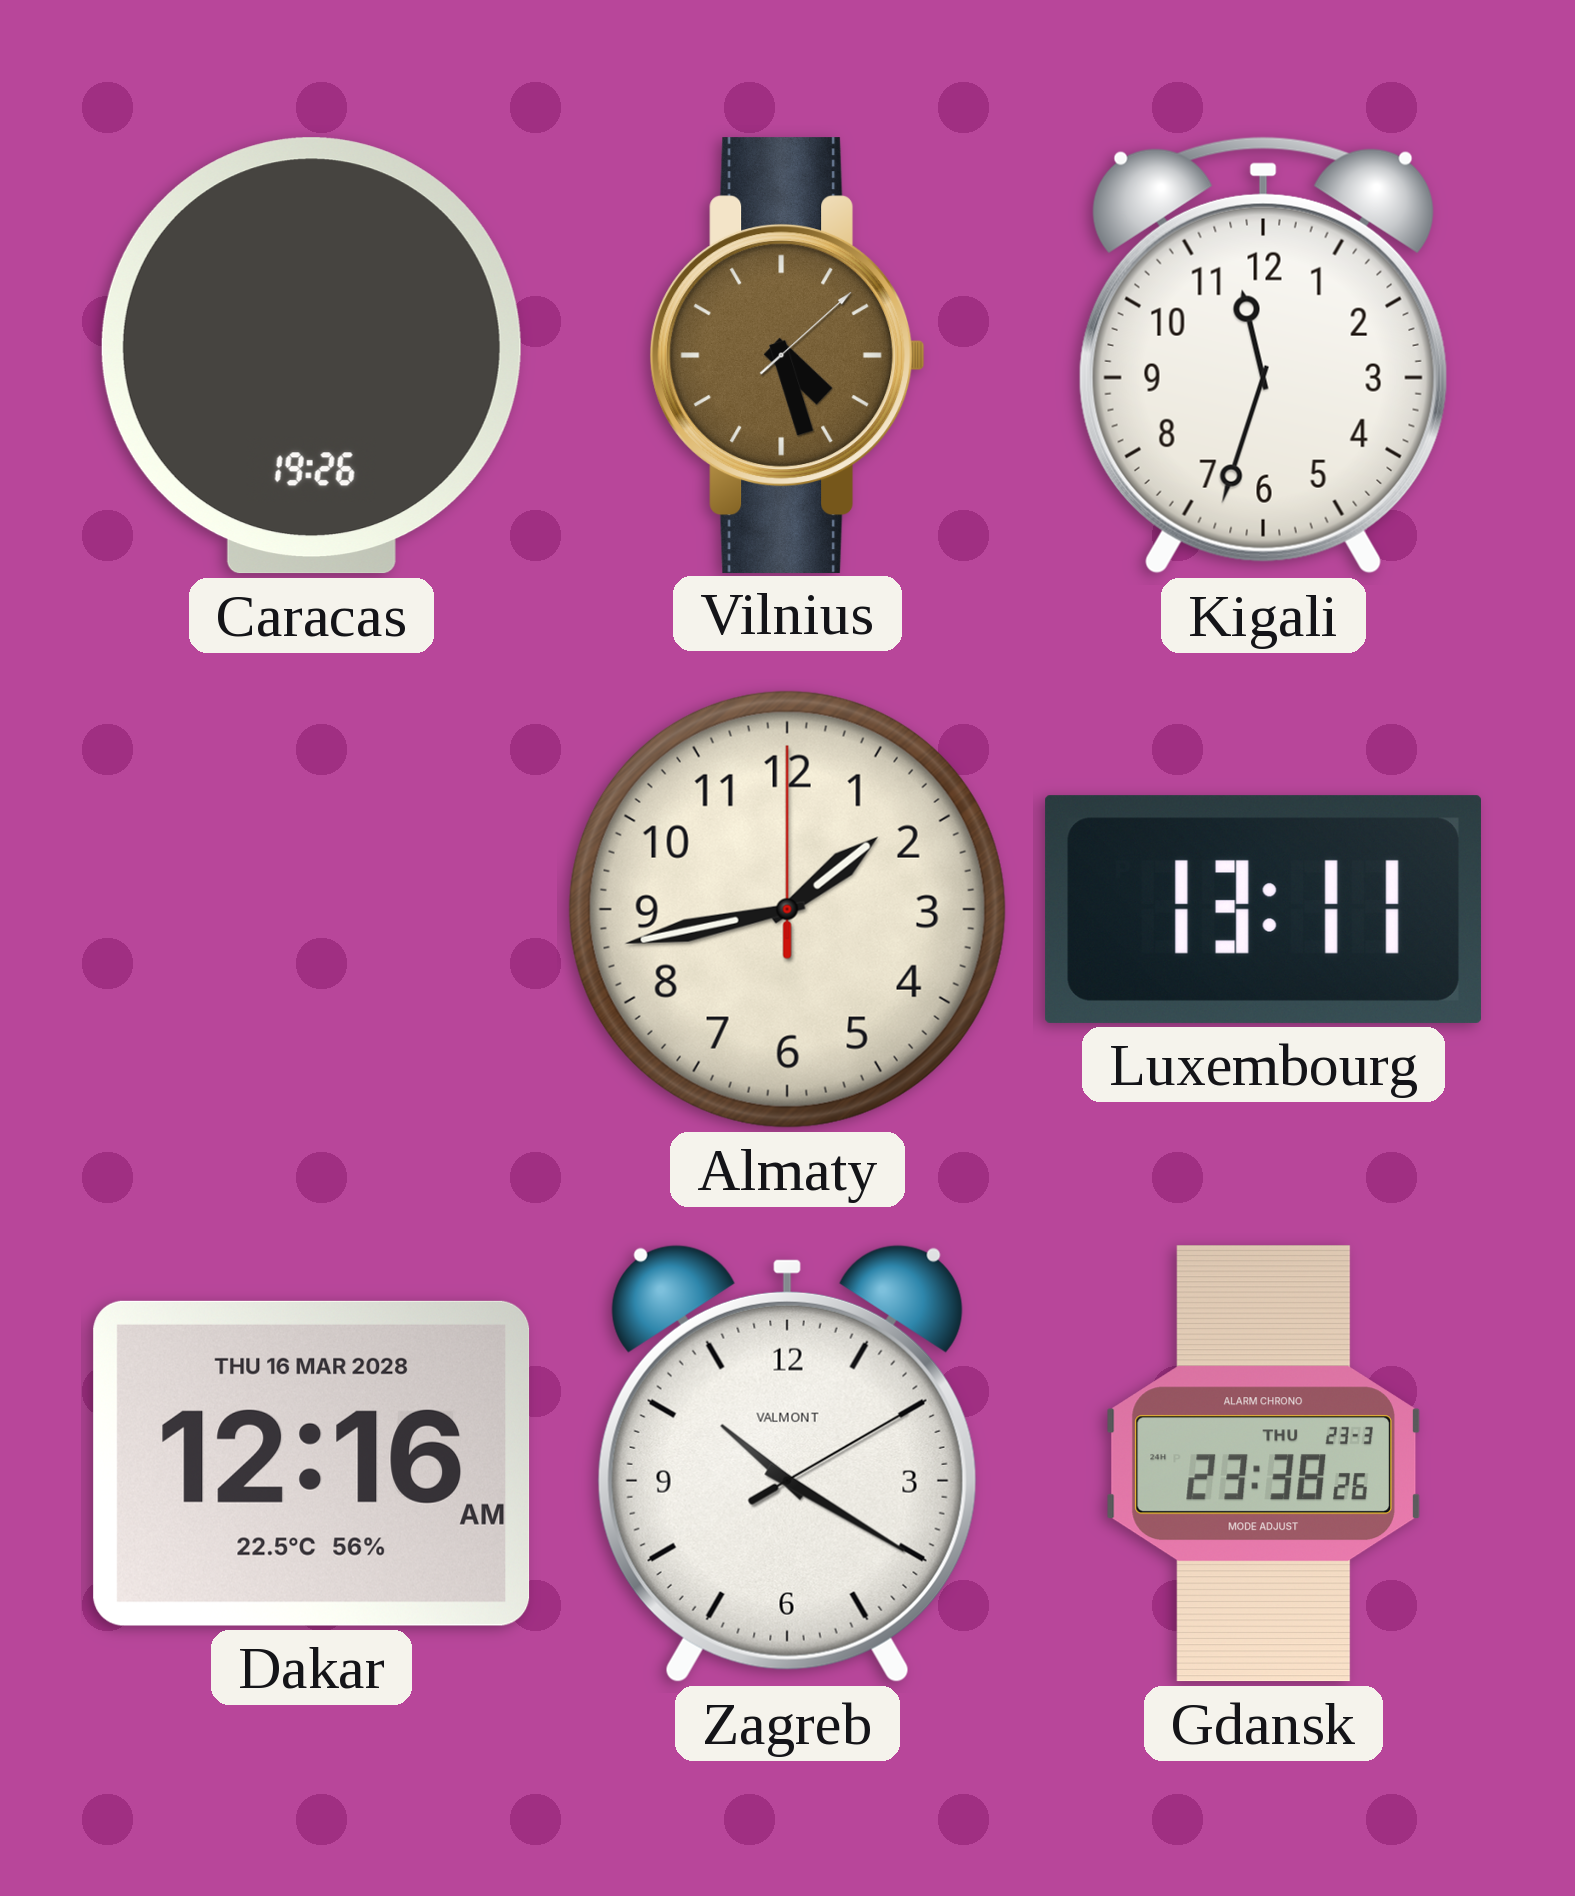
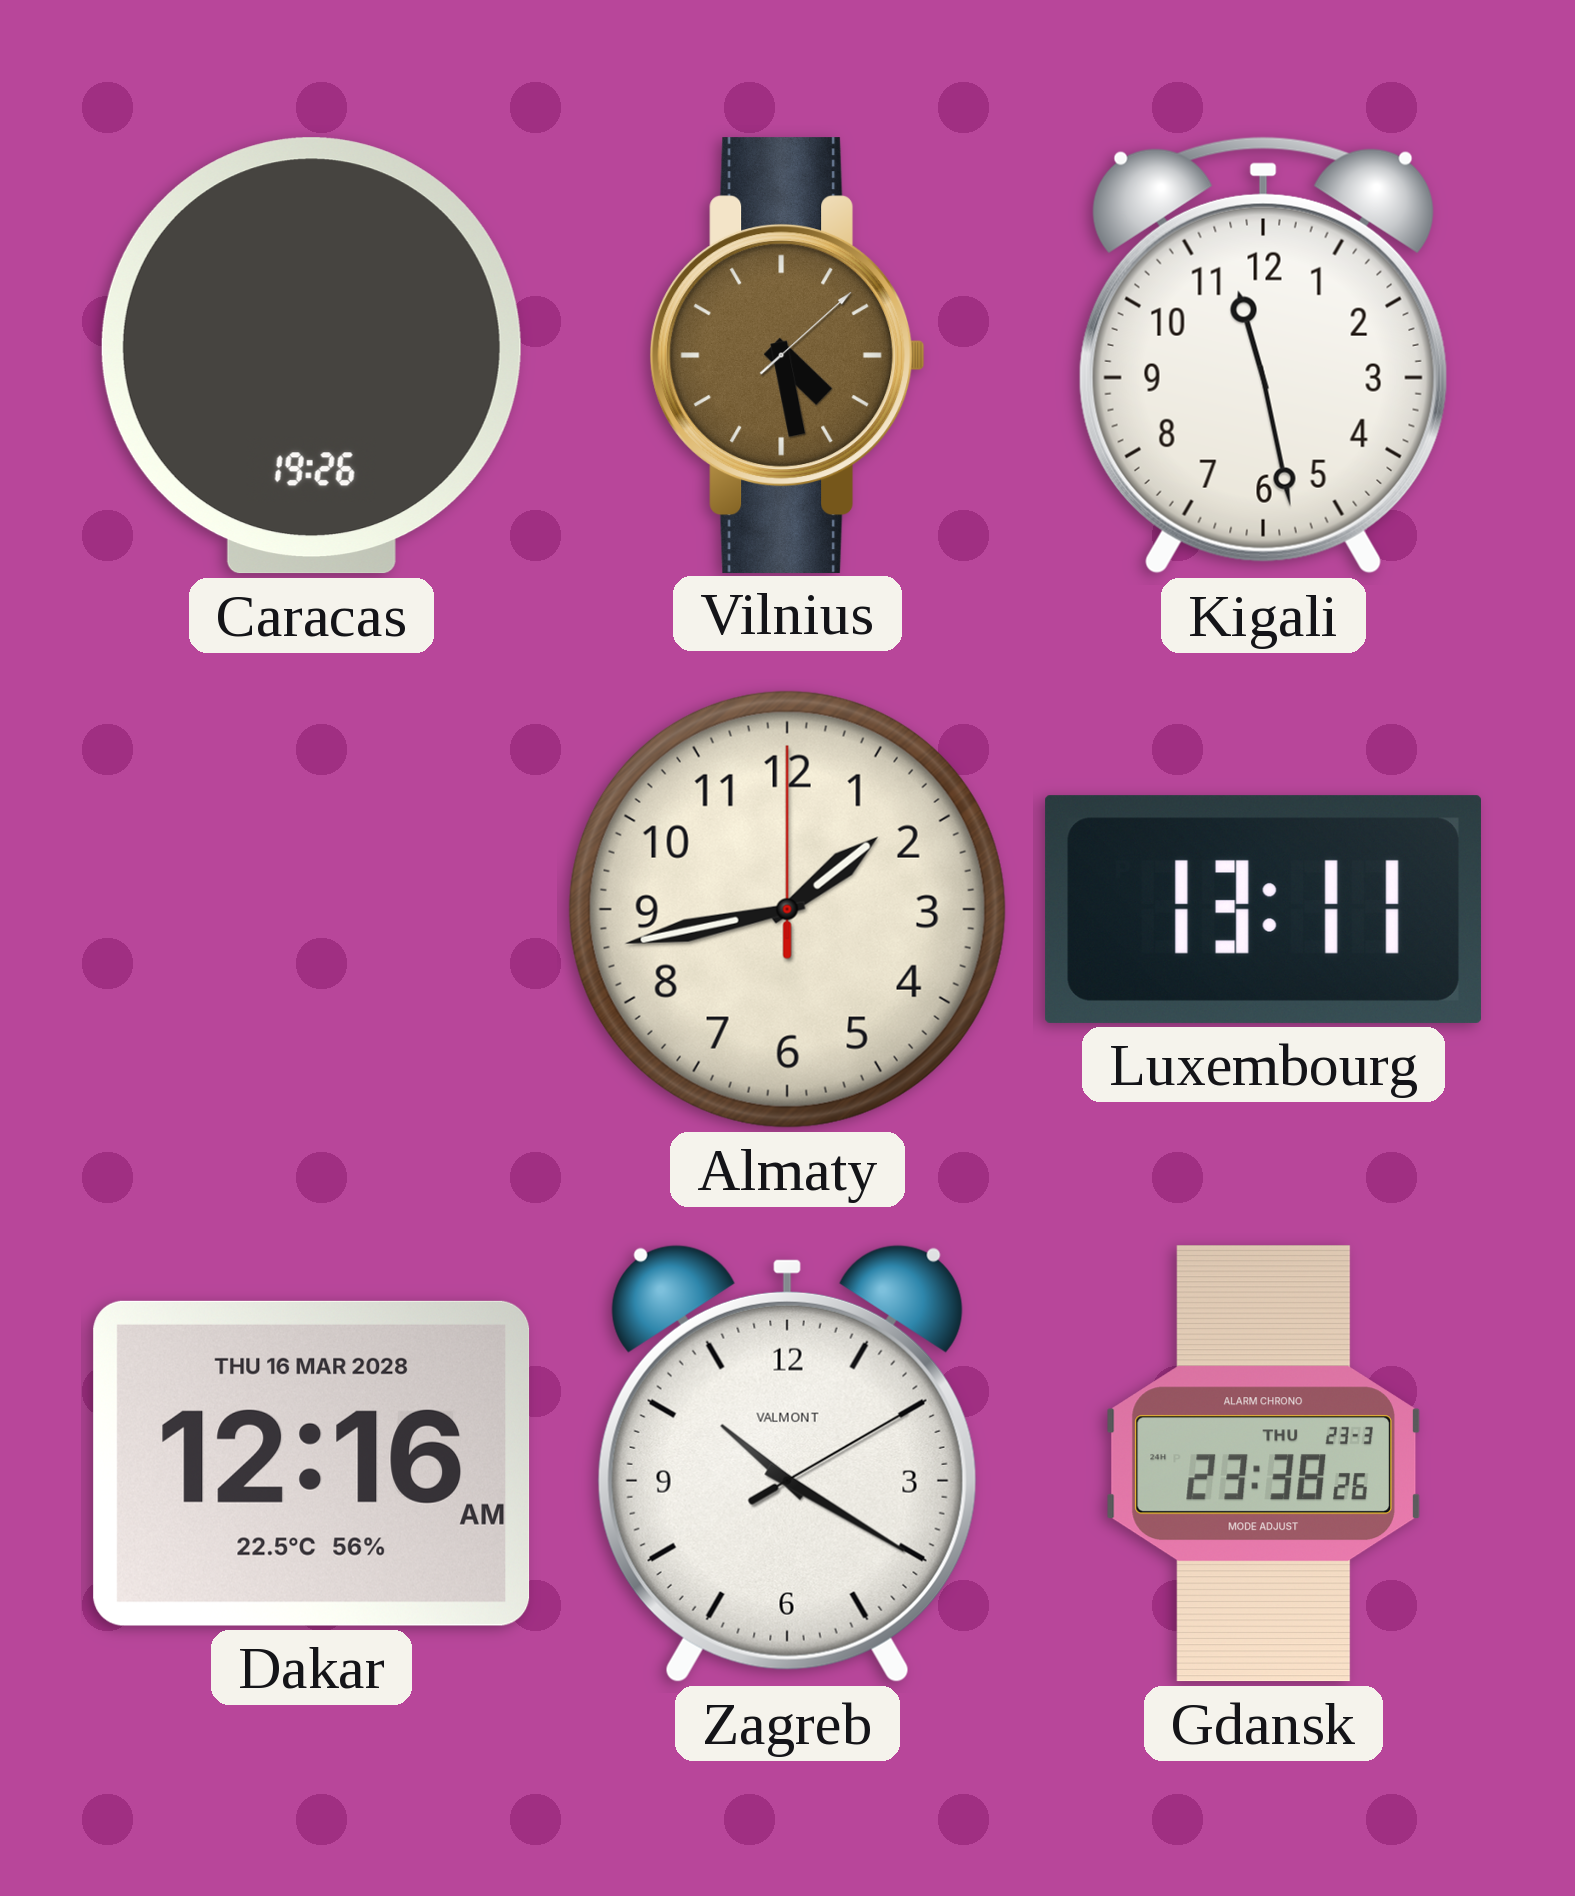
Vilnius: 4:27 -> 4:28
Kigali: 11:33 -> 11:28
